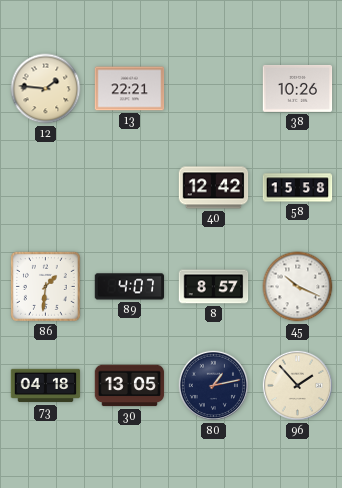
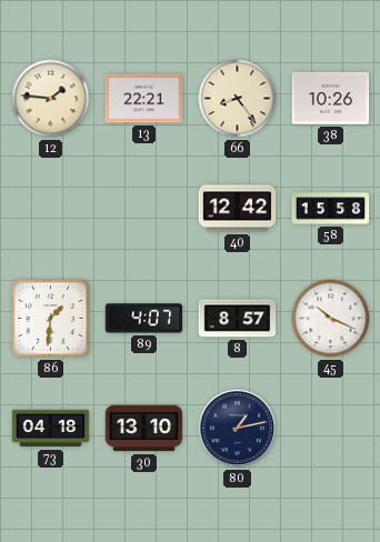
66: none -> 8:24
30: 13:05 -> 13:10
96: 1:53 -> none
